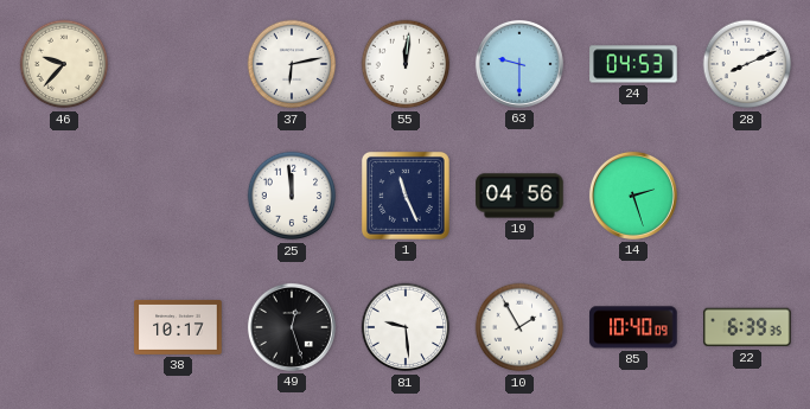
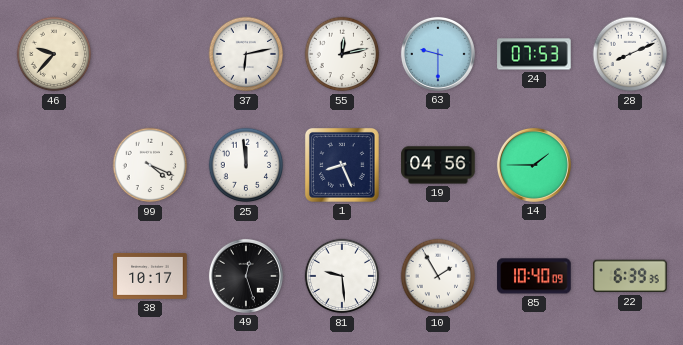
55: 12:01 -> 12:13
24: 04:53 -> 07:53
99: none -> 4:19
1: 11:26 -> 8:26
14: 2:27 -> 1:45
